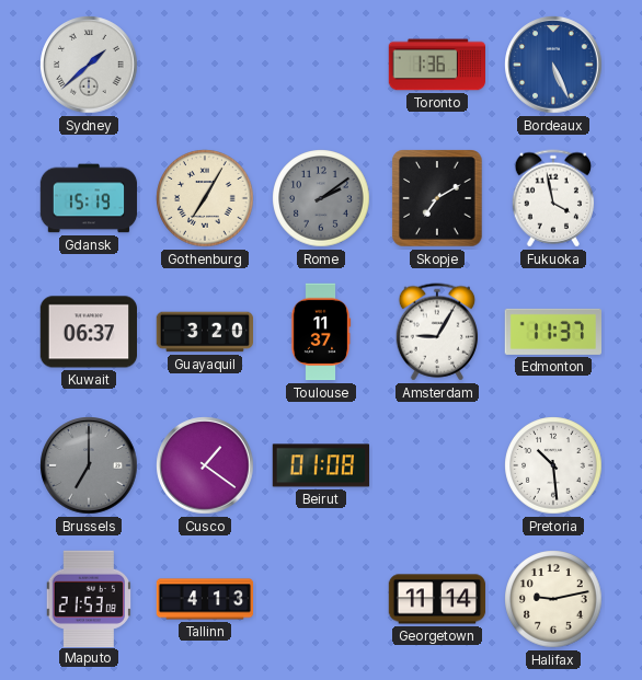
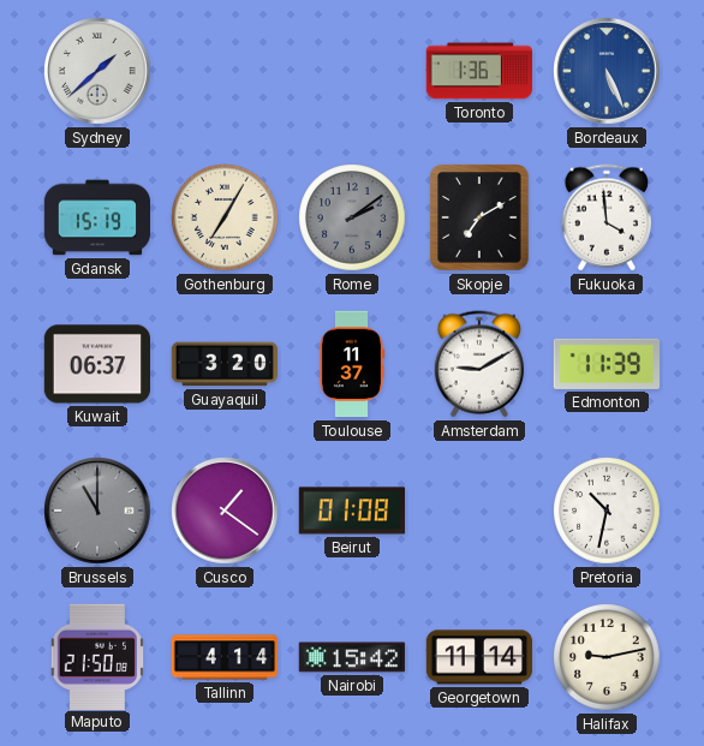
Fukuoka: 3:58 -> 3:59
Amsterdam: 9:05 -> 9:10
Edmonton: 11:37 -> 11:39
Brussels: 7:00 -> 11:00
Pretoria: 10:29 -> 10:32
Maputo: 21:53 -> 21:50
Tallinn: 4:13 -> 4:14
Nairobi: none -> 15:42
